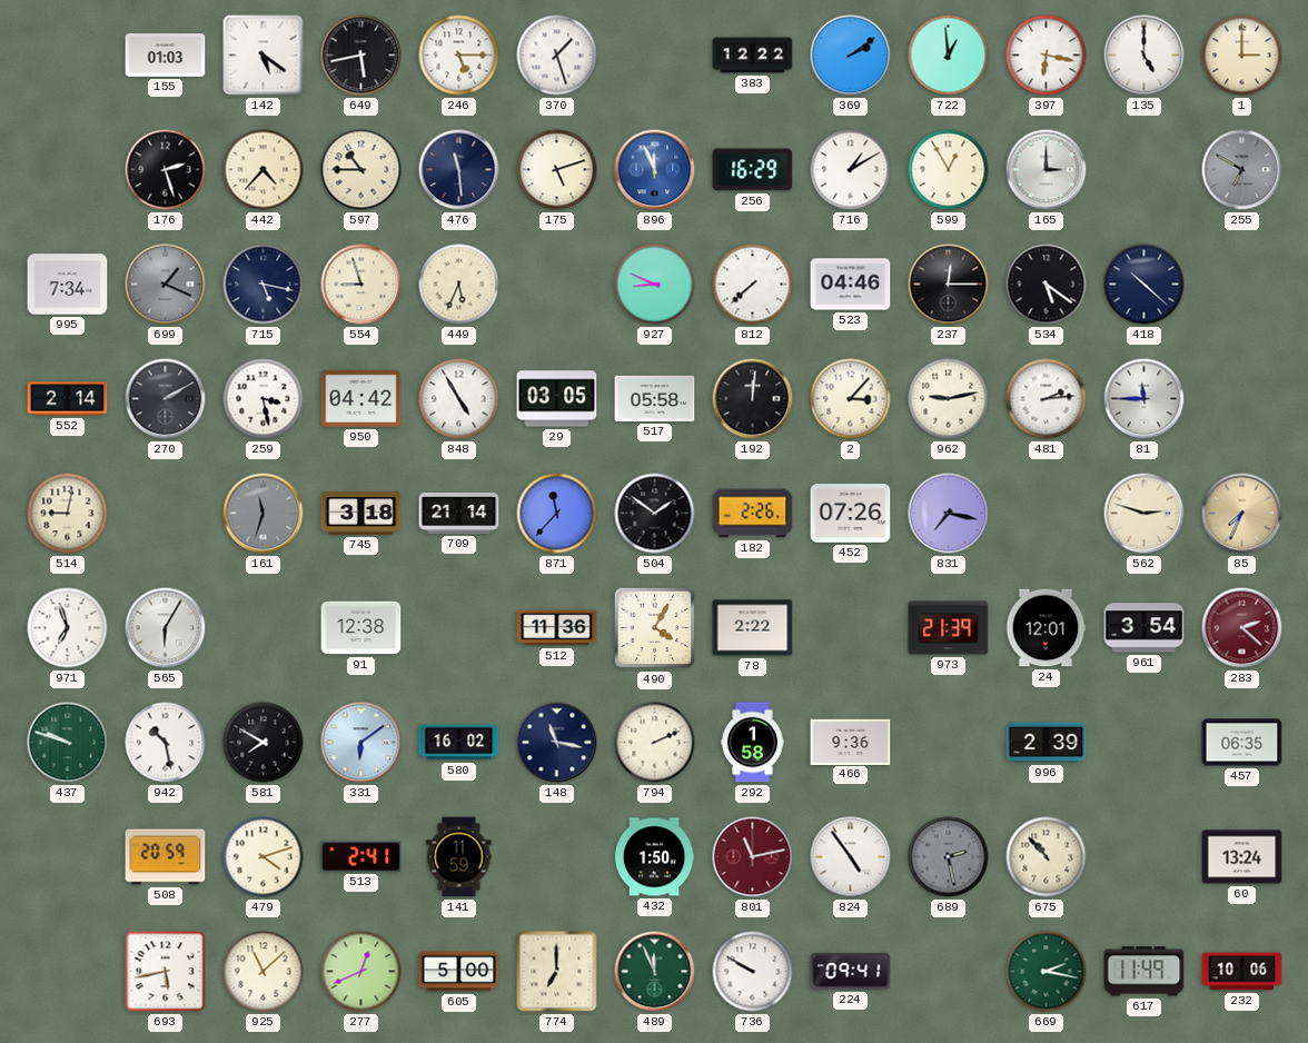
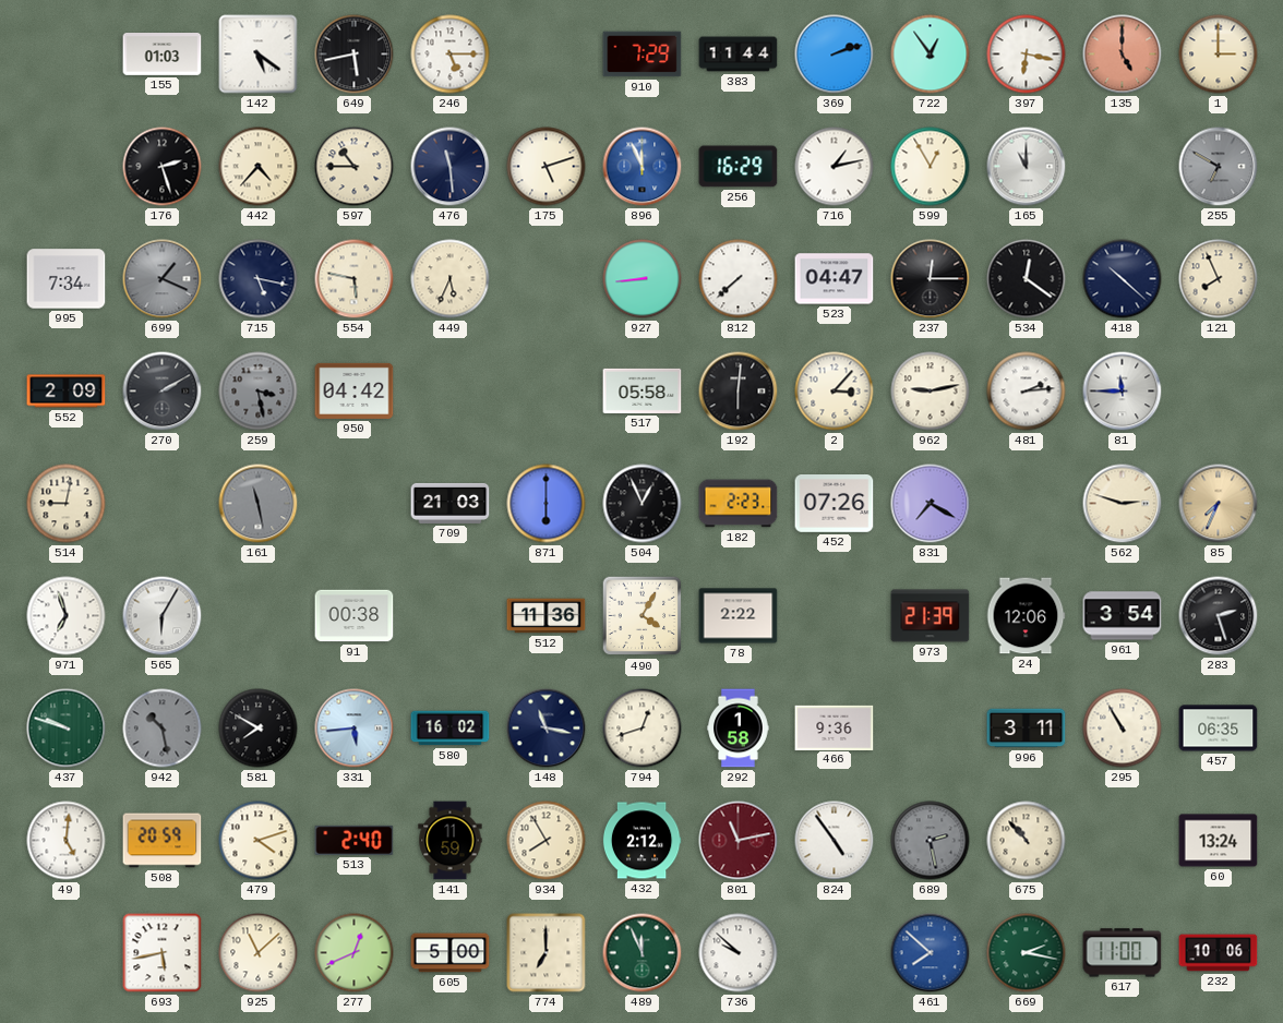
370: 1:27 -> none
910: none -> 7:29
383: 12:22 -> 11:44
369: 2:09 -> 2:12
722: 12:59 -> 12:54
135 dial: white -> salmon
716: 1:10 -> 1:13
165: 3:00 -> 11:00
554: 8:57 -> 5:47
927: 8:49 -> 8:44
523: 04:46 -> 04:47
534: 5:21 -> 12:21
121: none -> 7:56
552: 2:14 -> 2:09
259 dial: white -> grey
848: 4:55 -> none
29: 03:05 -> none
192: 12:01 -> 6:01
161: 11:33 -> 11:28
745: 3:18 -> none
709: 21:14 -> 21:03
871: 11:37 -> 6:00
504: 1:51 -> 12:56
182: 2:26 -> 2:23
831: 7:17 -> 7:20
91: 12:38 -> 00:38
24: 12:01 -> 12:06
283: 2:22 -> 2:27
283 dial: burgundy -> black
942 dial: white -> grey
331: 6:09 -> 5:44
794: 2:11 -> 12:42
996: 2:39 -> 3:11
295: none -> 10:55
49: none -> 5:01
513: 2:41 -> 2:40
934: none -> 7:55
432: 1:50 -> 2:12
736: 9:50 -> 9:52
224: 09:41 -> none
461: none -> 7:52
617: 11:49 -> 11:00
